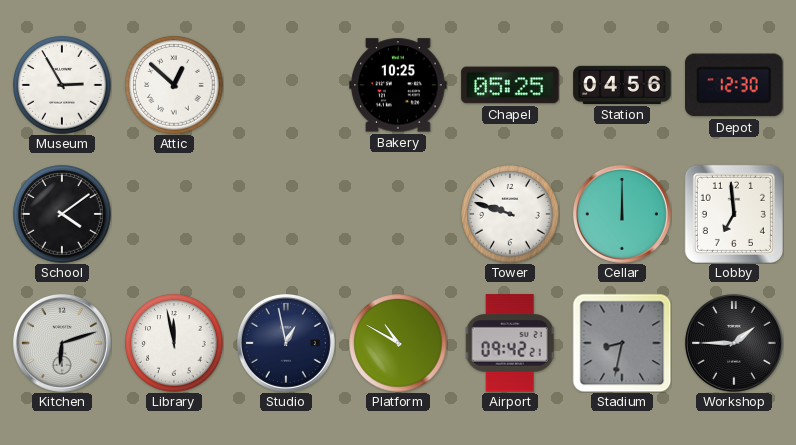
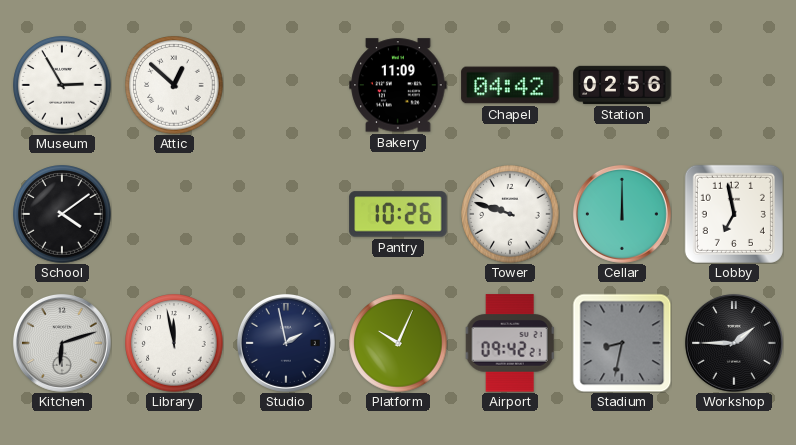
Bakery: 10:25 -> 11:09
Chapel: 05:25 -> 04:42
Station: 04:56 -> 02:56
Depot: 12:30 -> none
Pantry: none -> 10:26
Lobby: 6:59 -> 6:58
Studio: 12:58 -> 1:58
Platform: 10:50 -> 10:04
